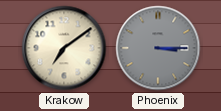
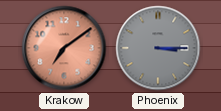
Krakow dial: cream -> salmon
